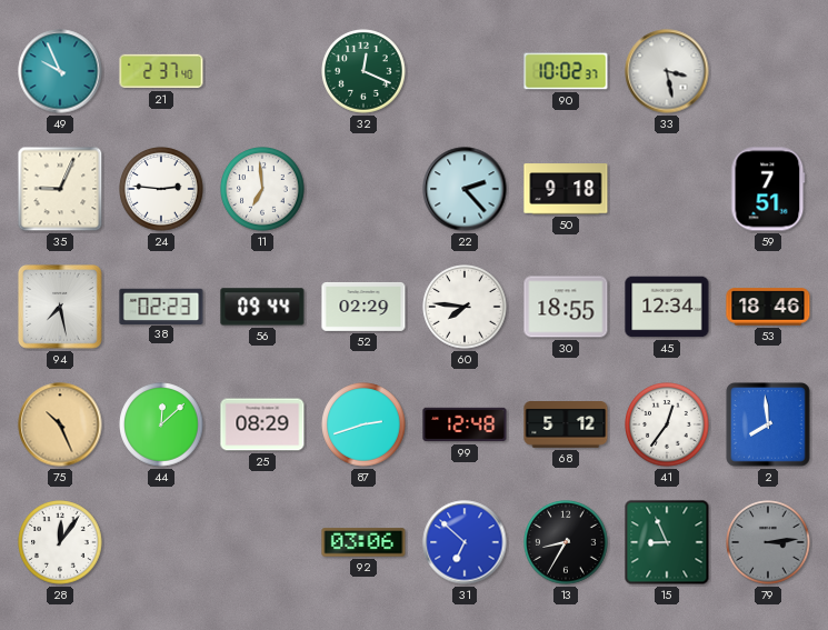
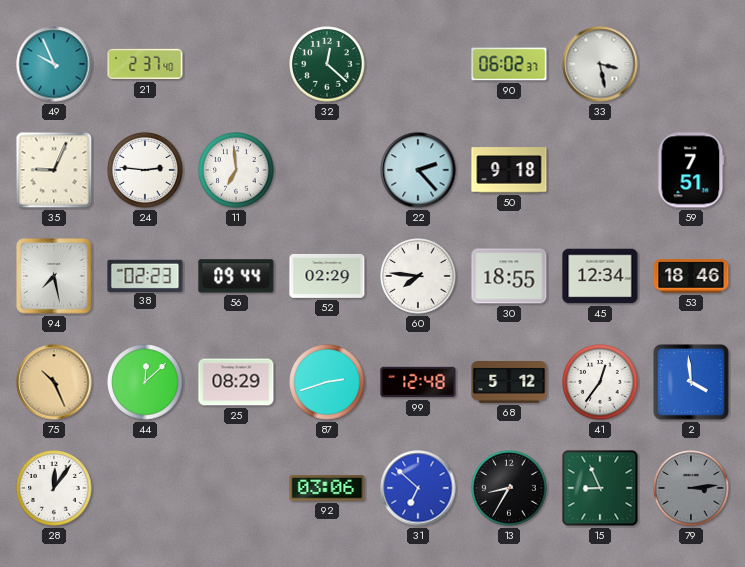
32: 12:19 -> 12:22
90: 10:02 -> 06:02
2: 7:59 -> 3:59
